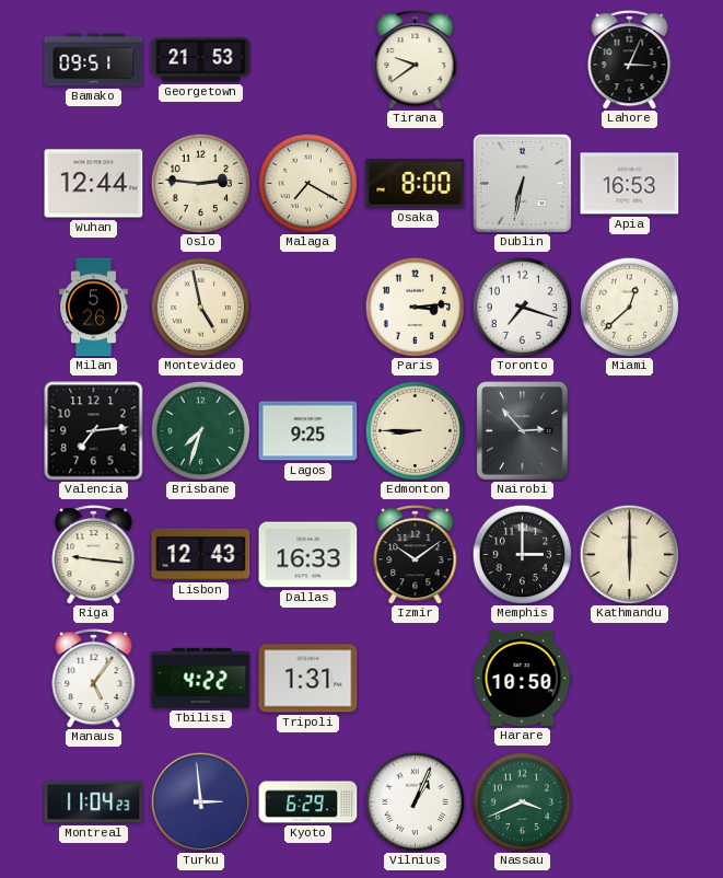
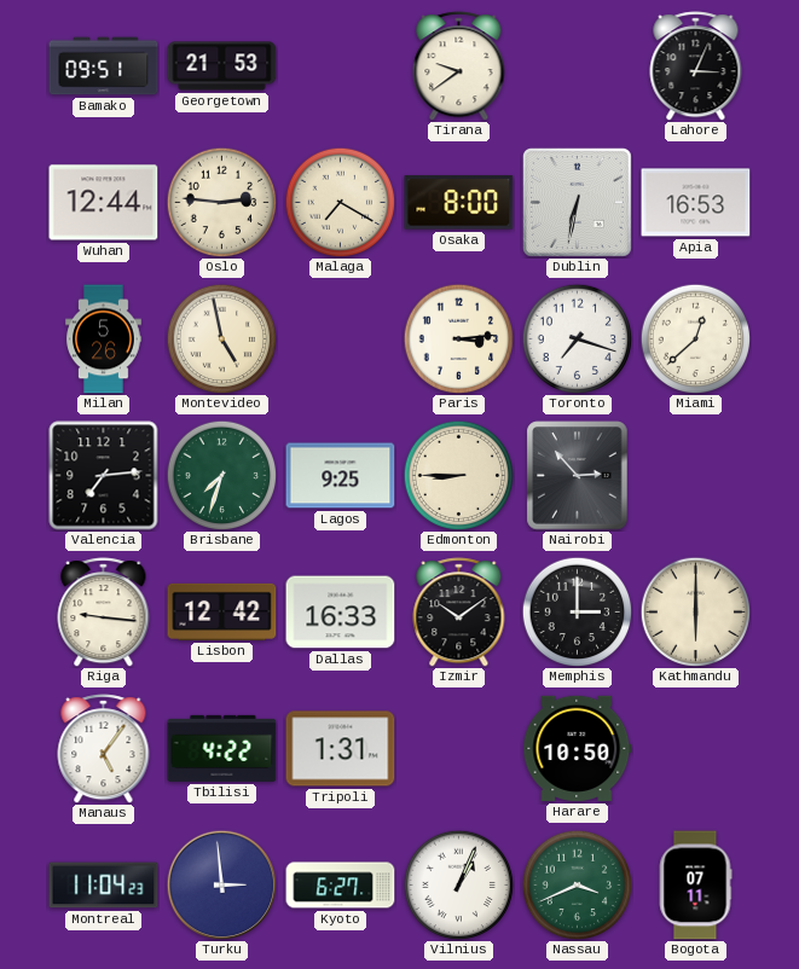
Lisbon: 12:43 -> 12:42
Kyoto: 6:29 -> 6:27
Bogota: none -> 07:11
